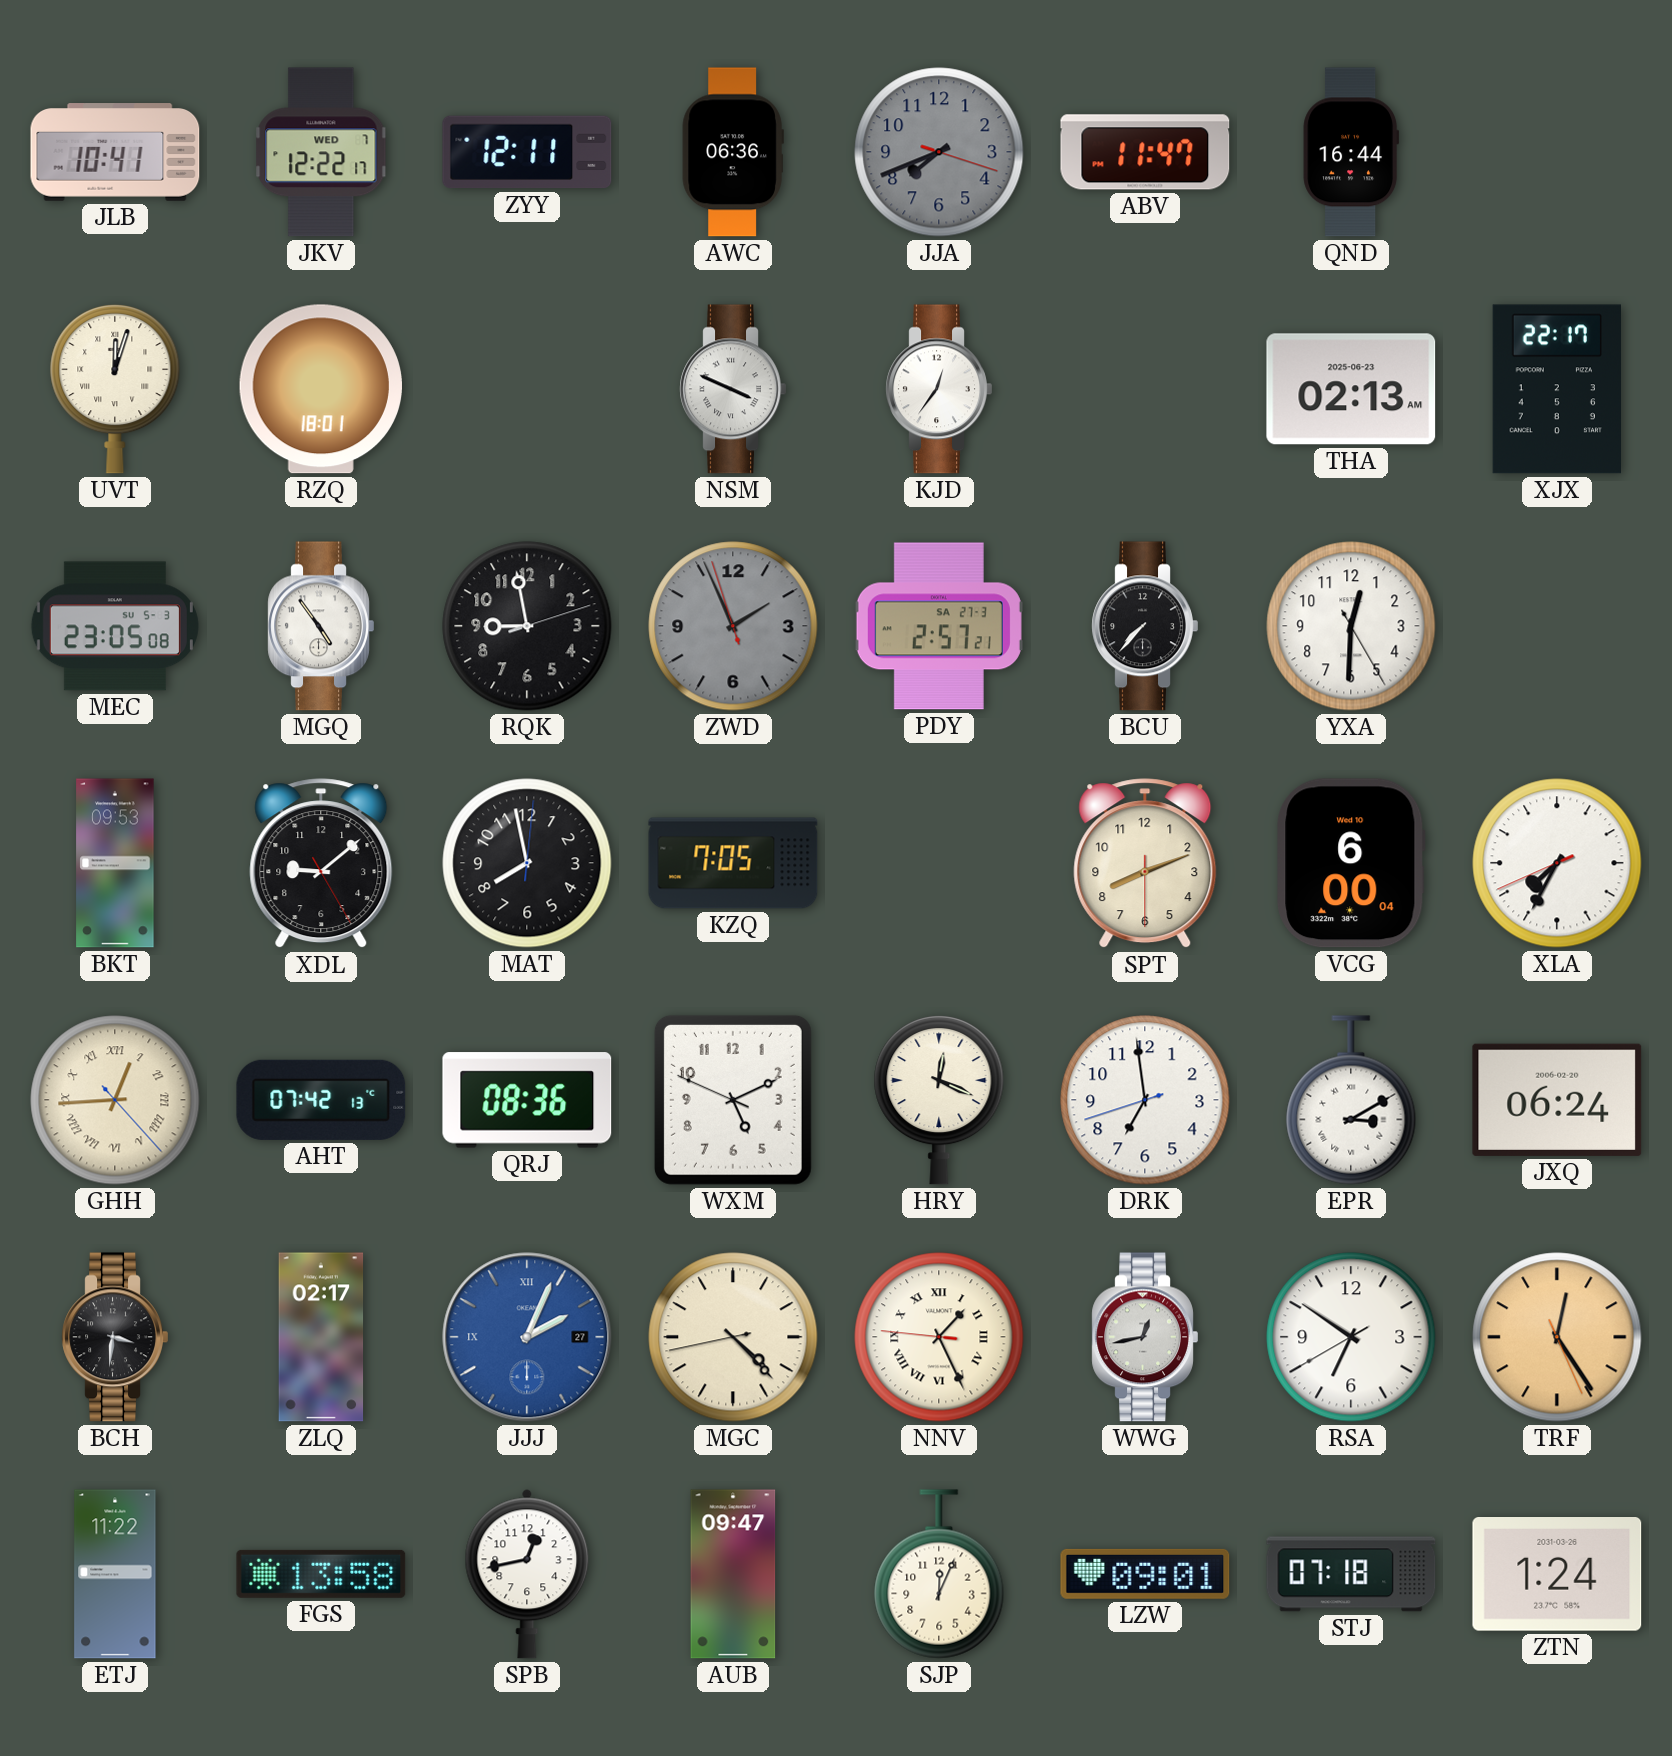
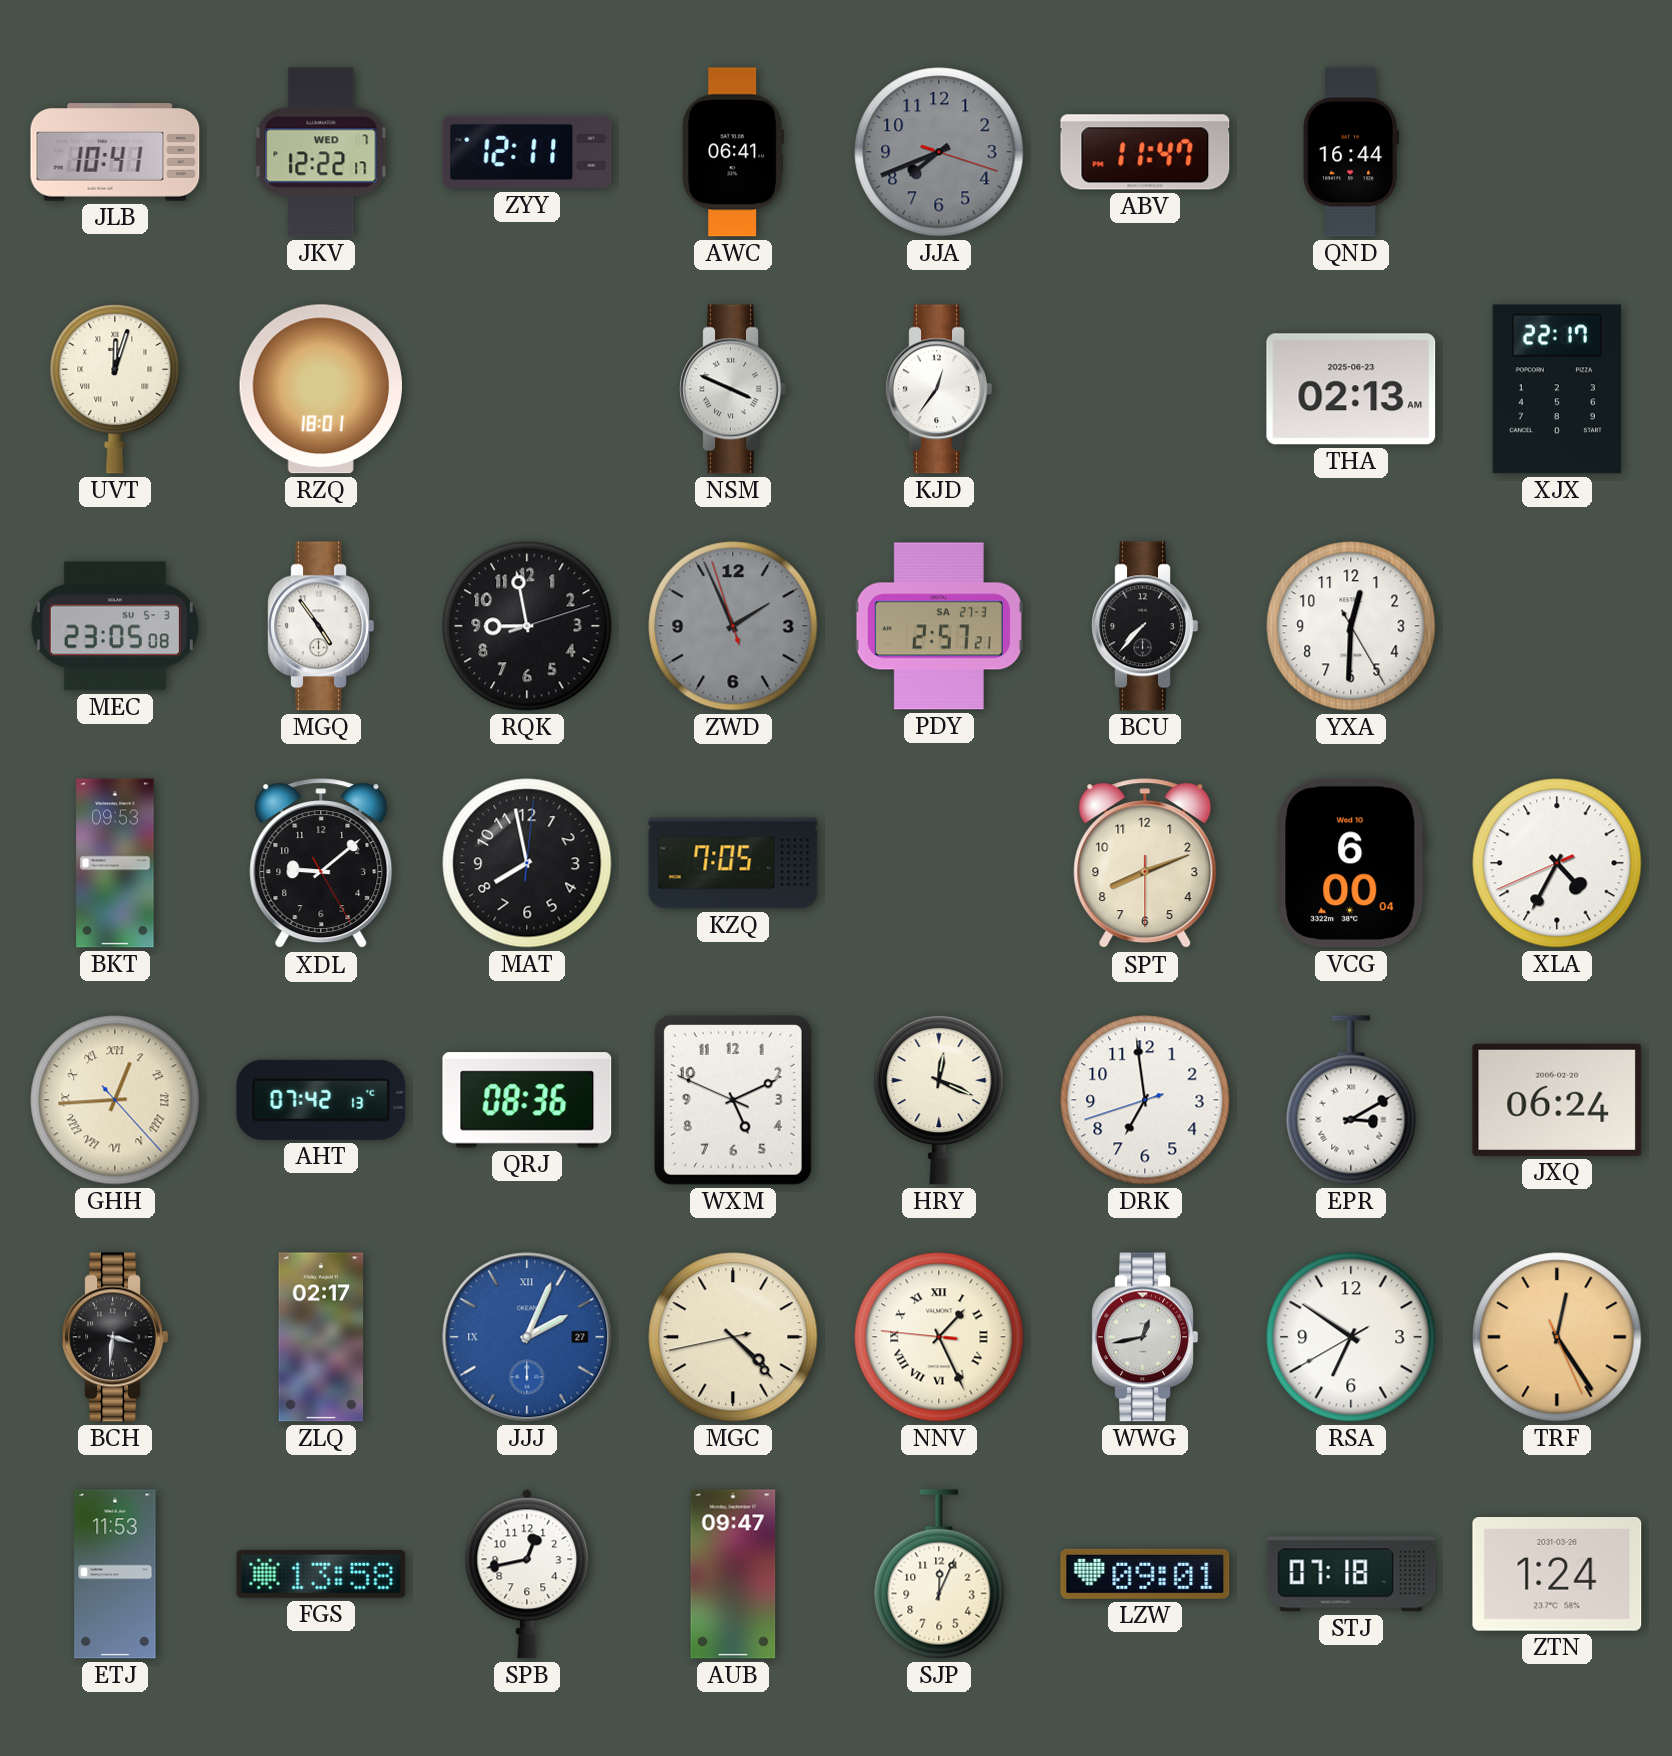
AWC: 06:36 -> 06:41
XLA: 7:34 -> 4:34
ETJ: 11:22 -> 11:53
